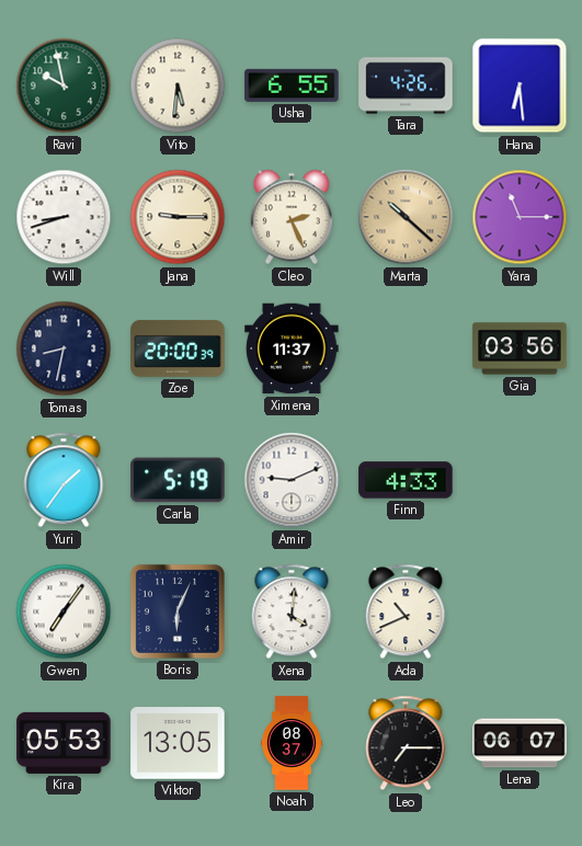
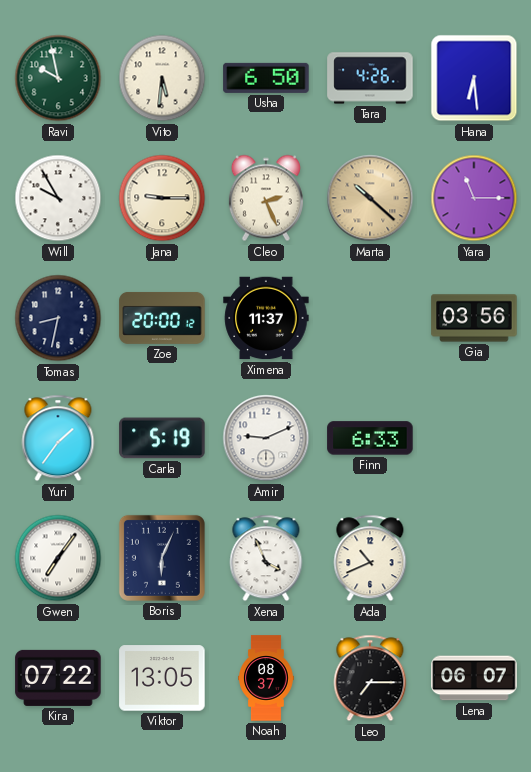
Usha: 6:55 -> 6:50
Will: 8:42 -> 9:55
Zoe: 20:00:39 -> 20:00:12
Finn: 4:33 -> 6:33
Xena: 4:01 -> 3:56
Kira: 05:53 -> 07:22
